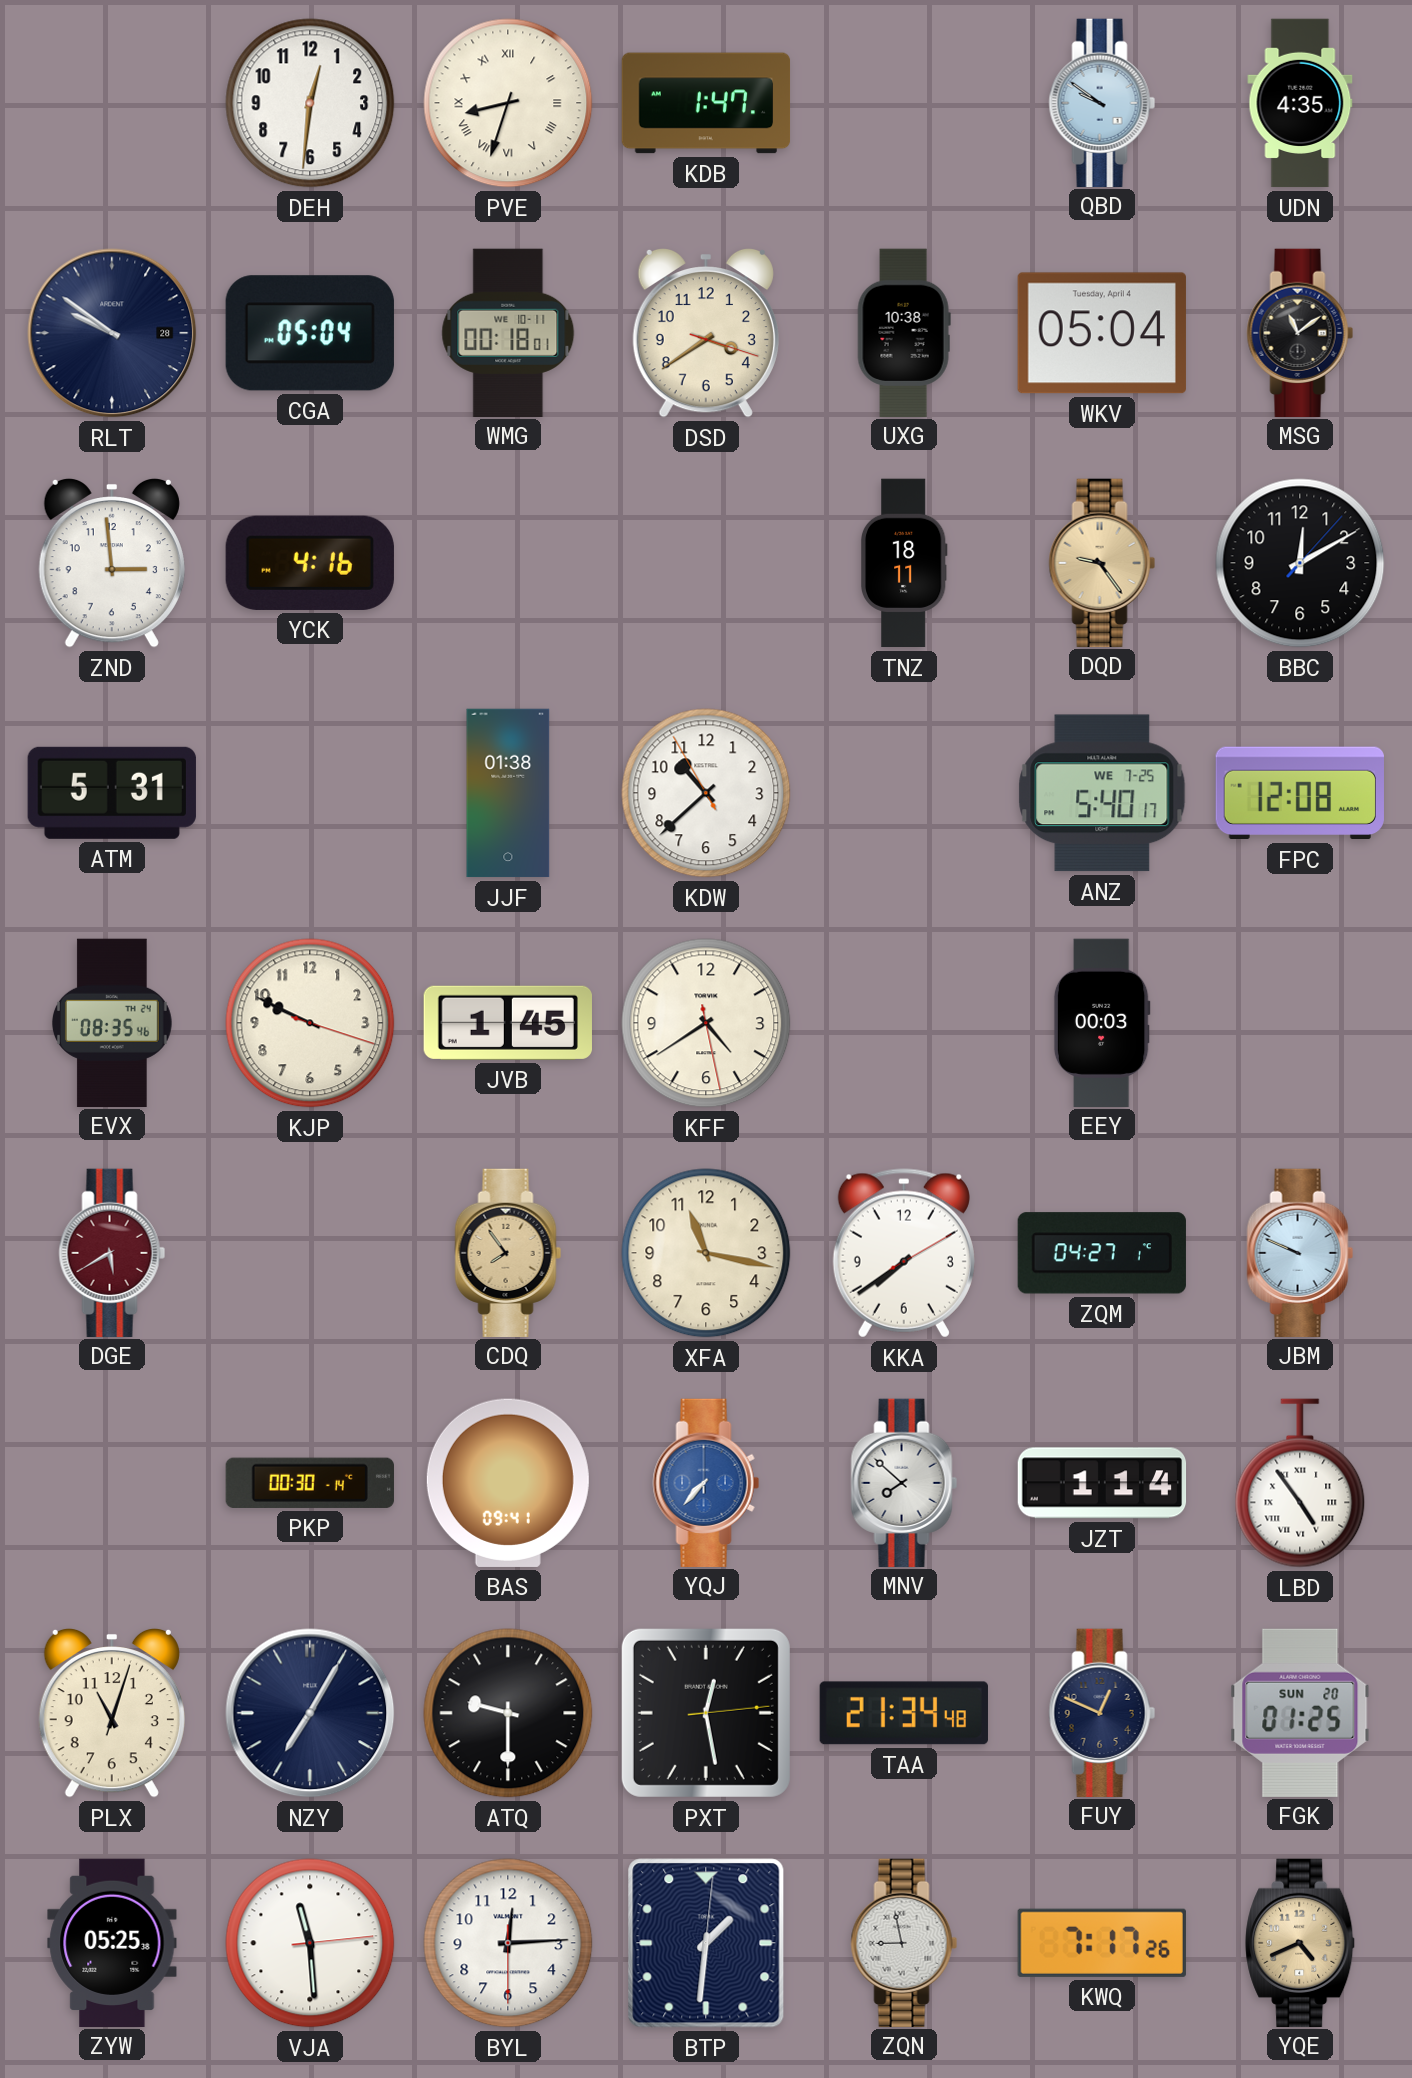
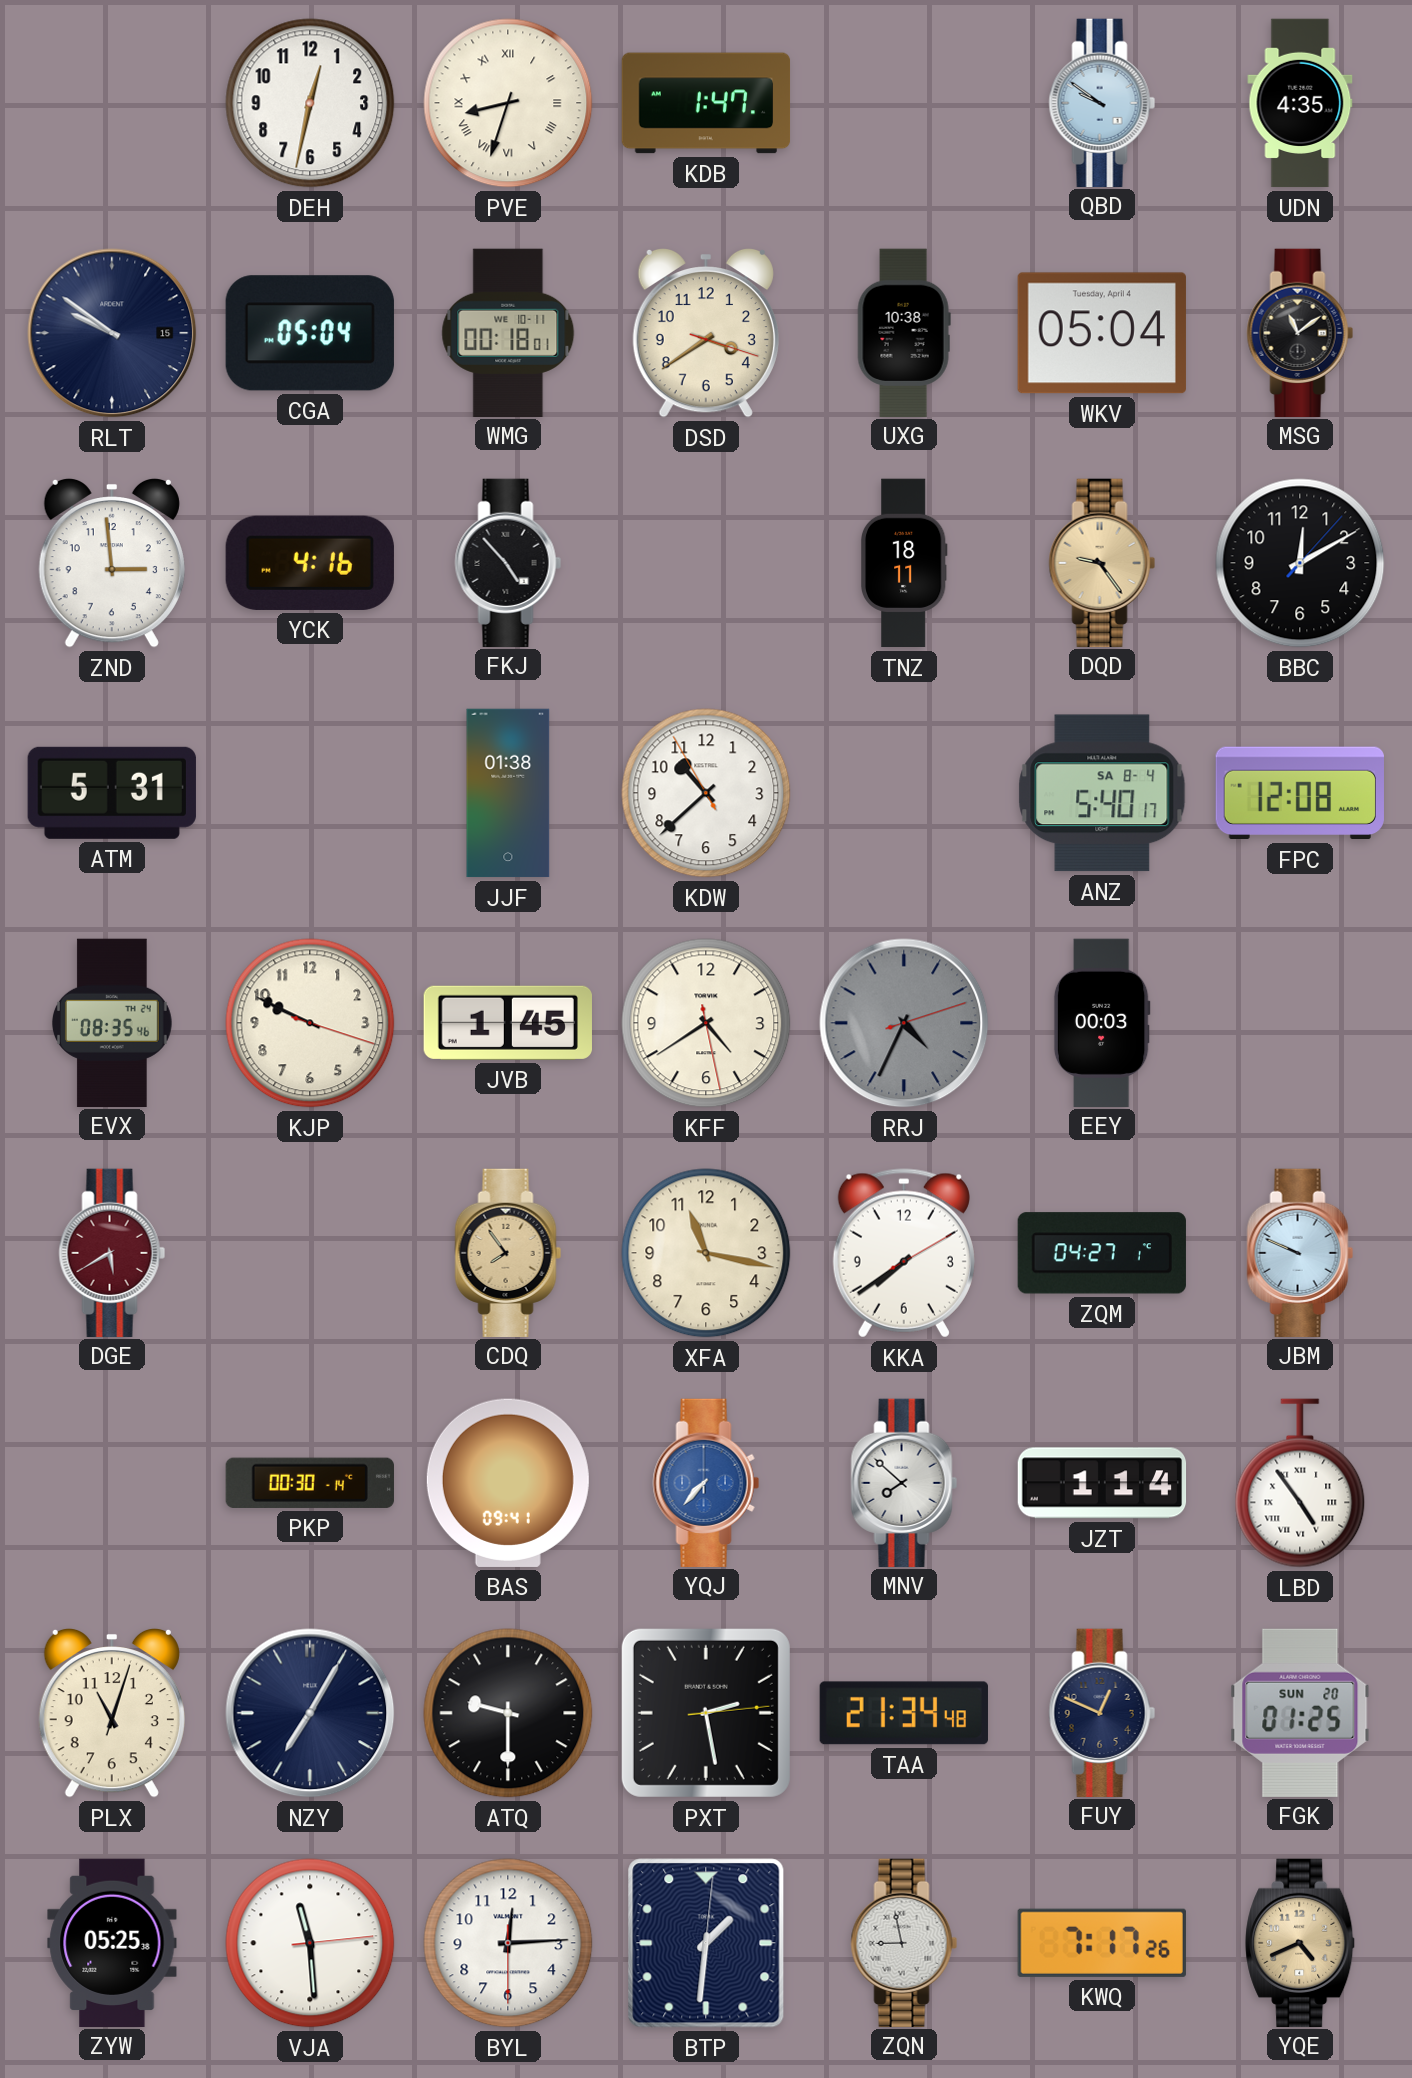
DEH: 12:31 -> 12:32
RLT date: 28 -> 15
FKJ: none -> 4:53
ANZ date: WE 7-25 -> SA 8-4
RRJ: none -> 4:34
PXT: 12:28 -> 2:28
